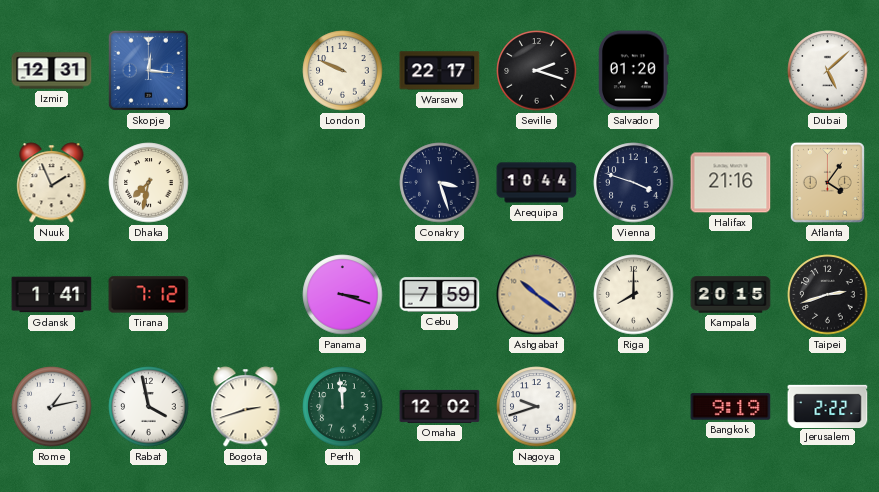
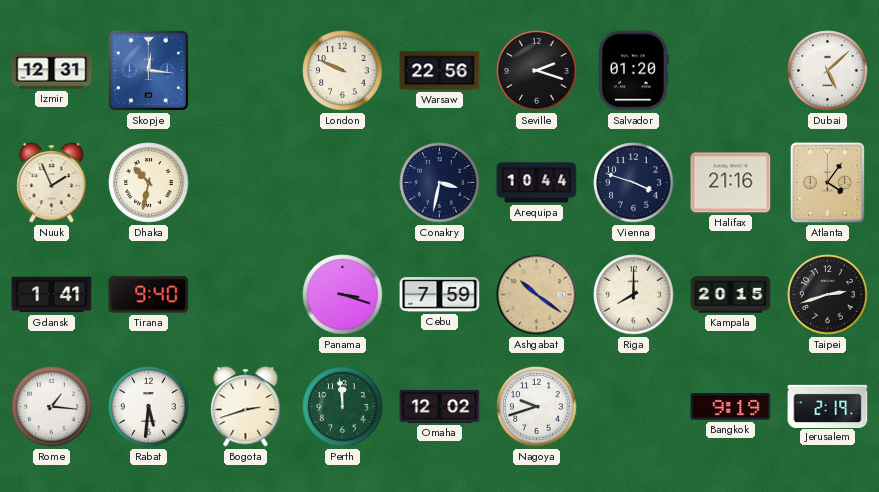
Warsaw: 22:17 -> 22:56
Dhaka: 7:32 -> 10:32
Conakry: 3:27 -> 3:32
Tirana: 7:12 -> 9:40
Rome: 1:13 -> 1:16
Rabat: 3:58 -> 5:31
Jerusalem: 2:22 -> 2:19
